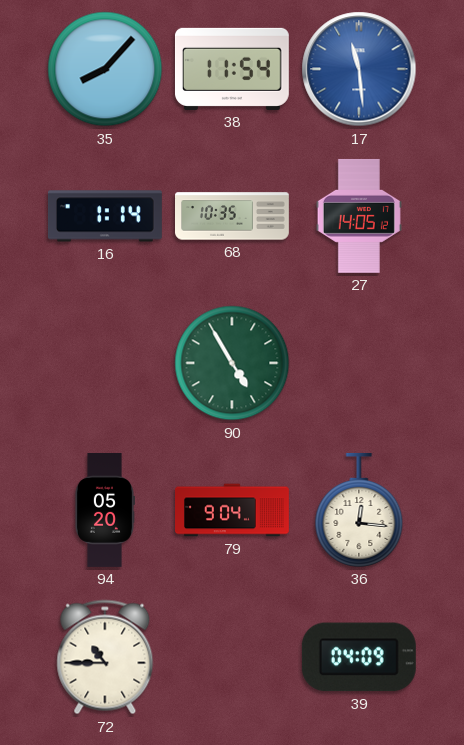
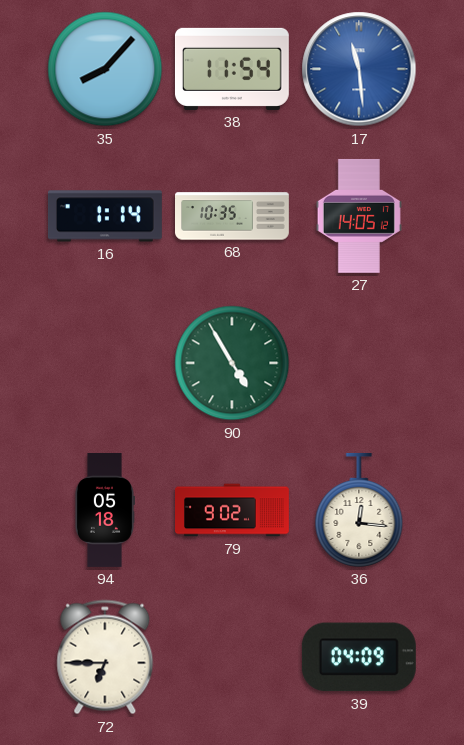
94: 05:20 -> 05:18
79: 9:04 -> 9:02
72: 10:45 -> 6:45
